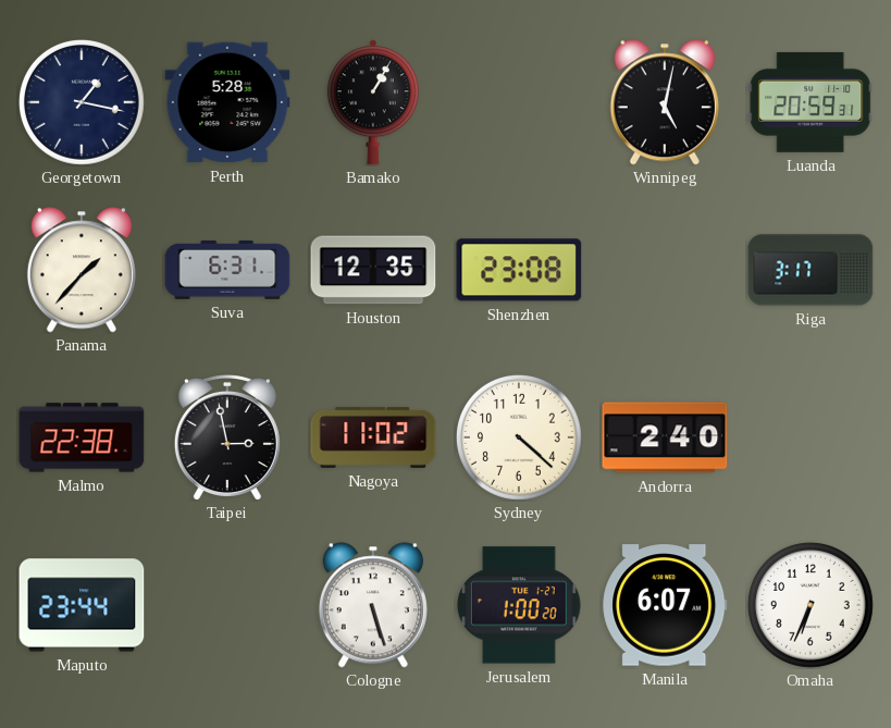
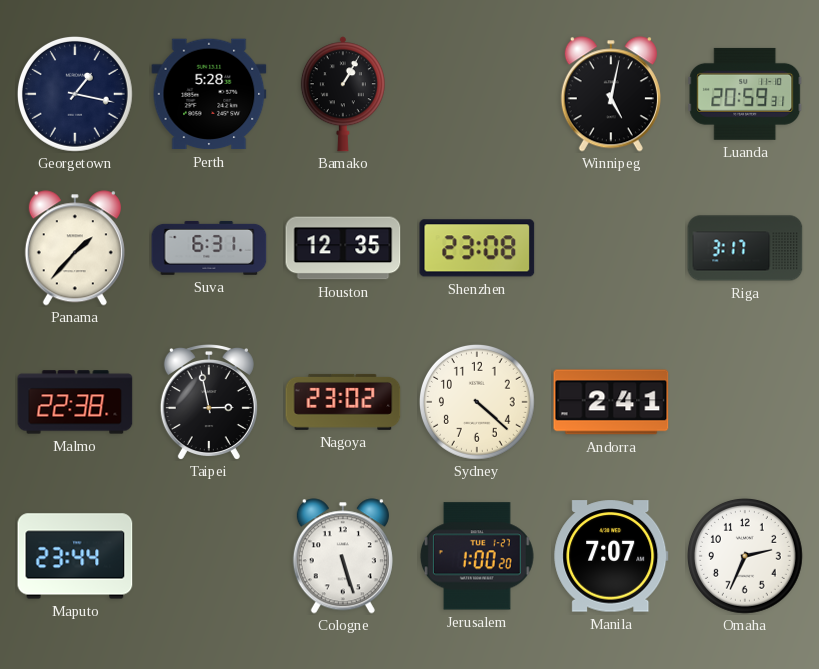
Nagoya: 11:02 -> 23:02
Andorra: 2:40 -> 2:41
Manila: 6:07 -> 7:07
Omaha: 6:34 -> 2:34
